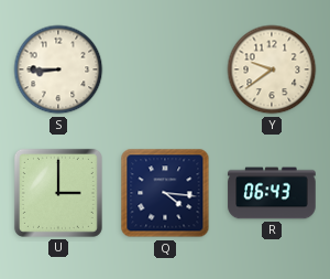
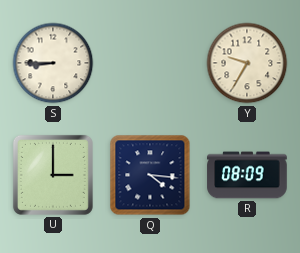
Y: 9:39 -> 9:35
R: 06:43 -> 08:09
